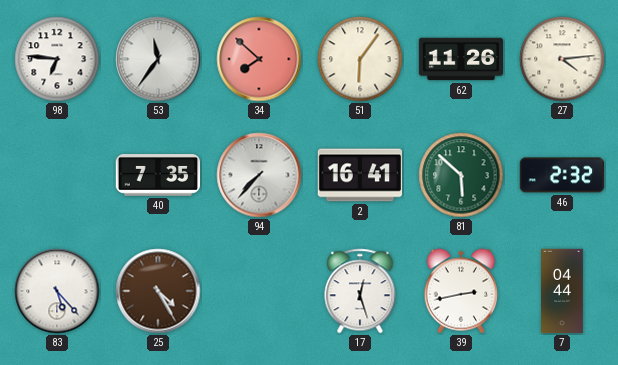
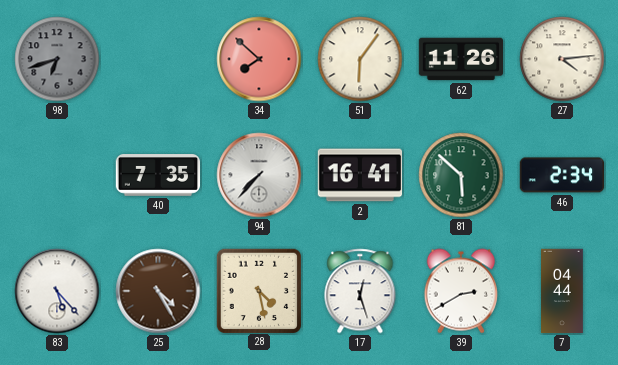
98: 6:46 -> 6:42
98 dial: white -> grey
53: 11:36 -> none
46: 2:32 -> 2:34
28: none -> 4:28
39: 2:43 -> 2:40
